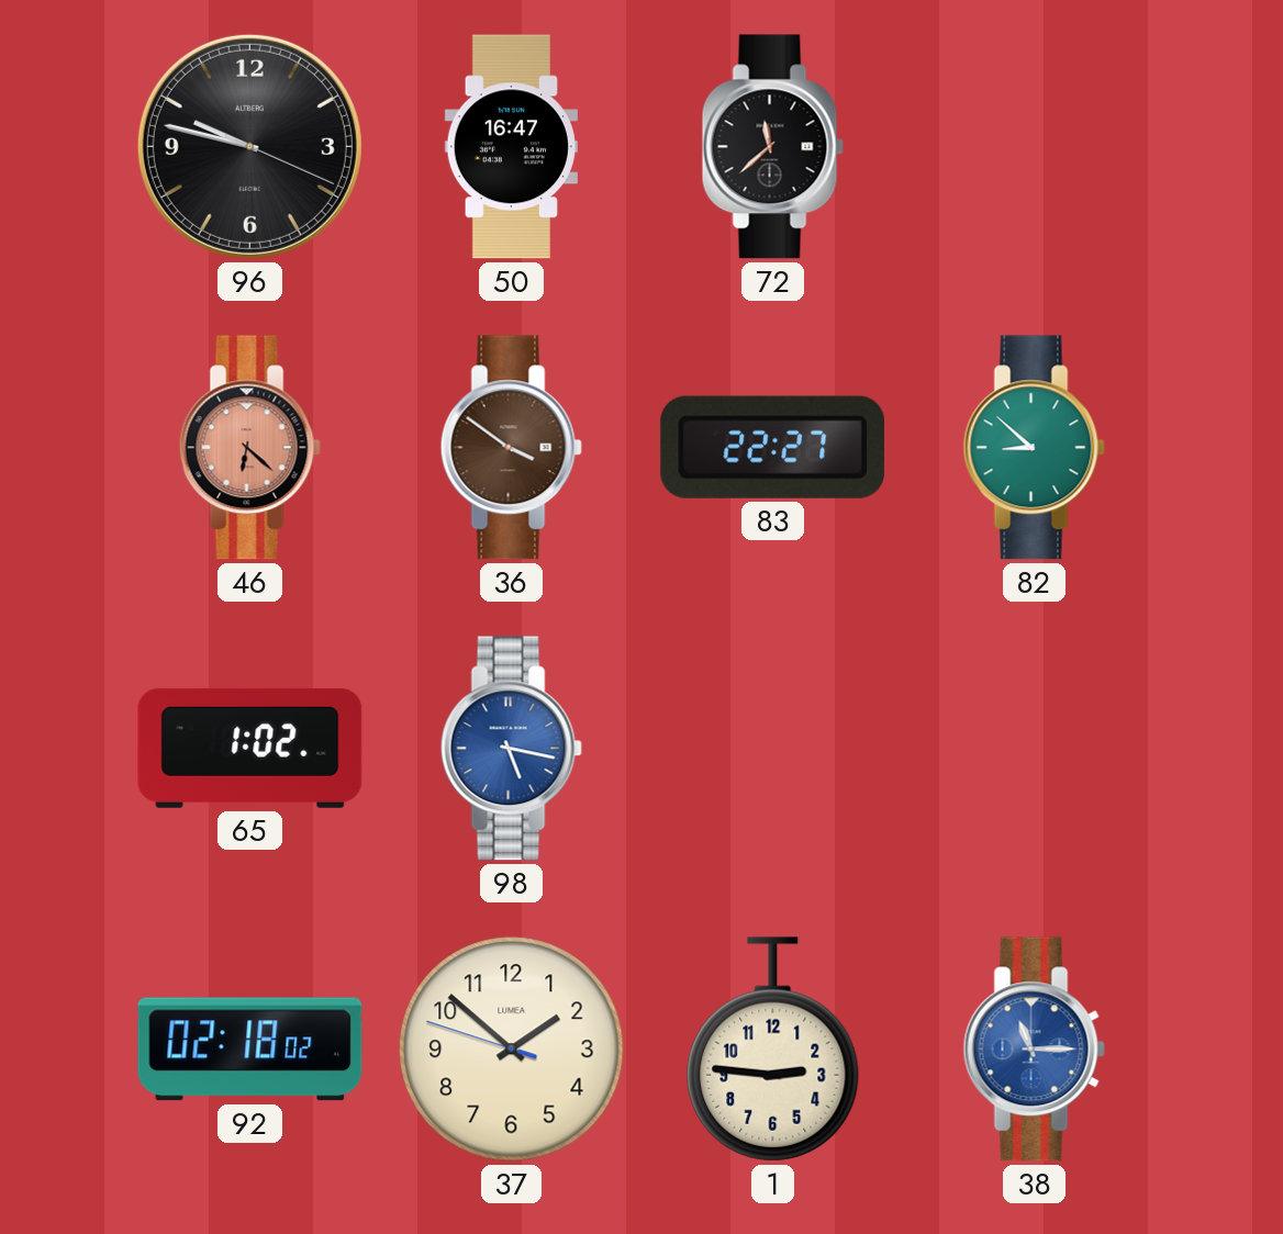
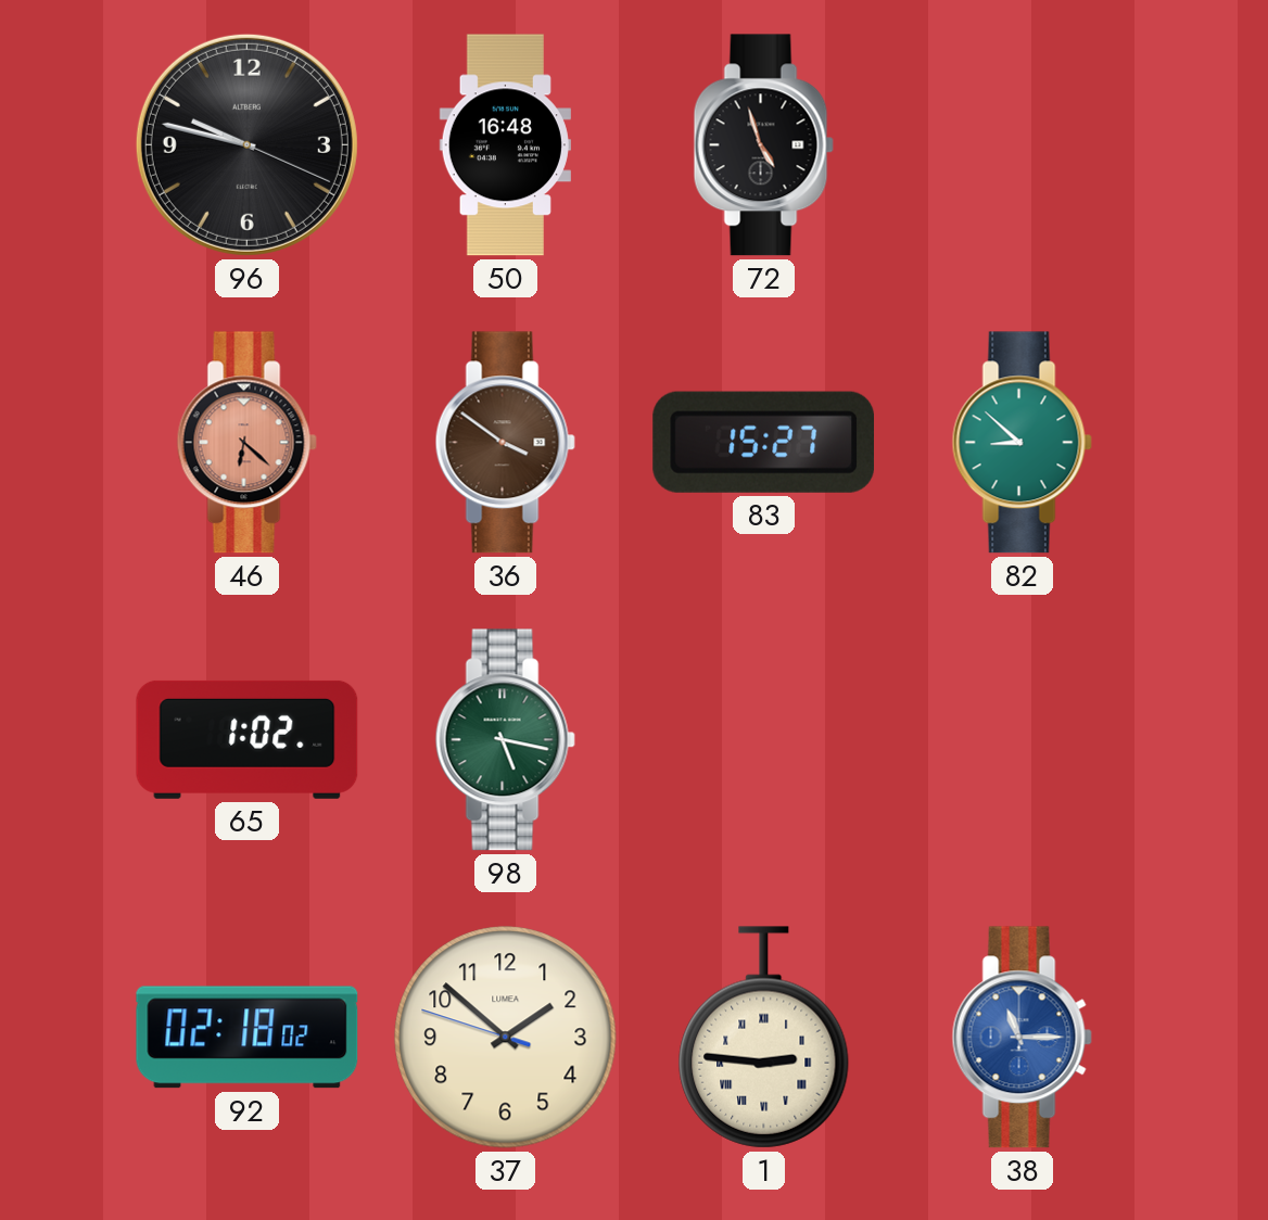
50: 16:47 -> 16:48
72: 11:38 -> 4:57
83: 22:27 -> 15:27
98 dial: blue -> green
1 numerals: Arabic -> Roman
